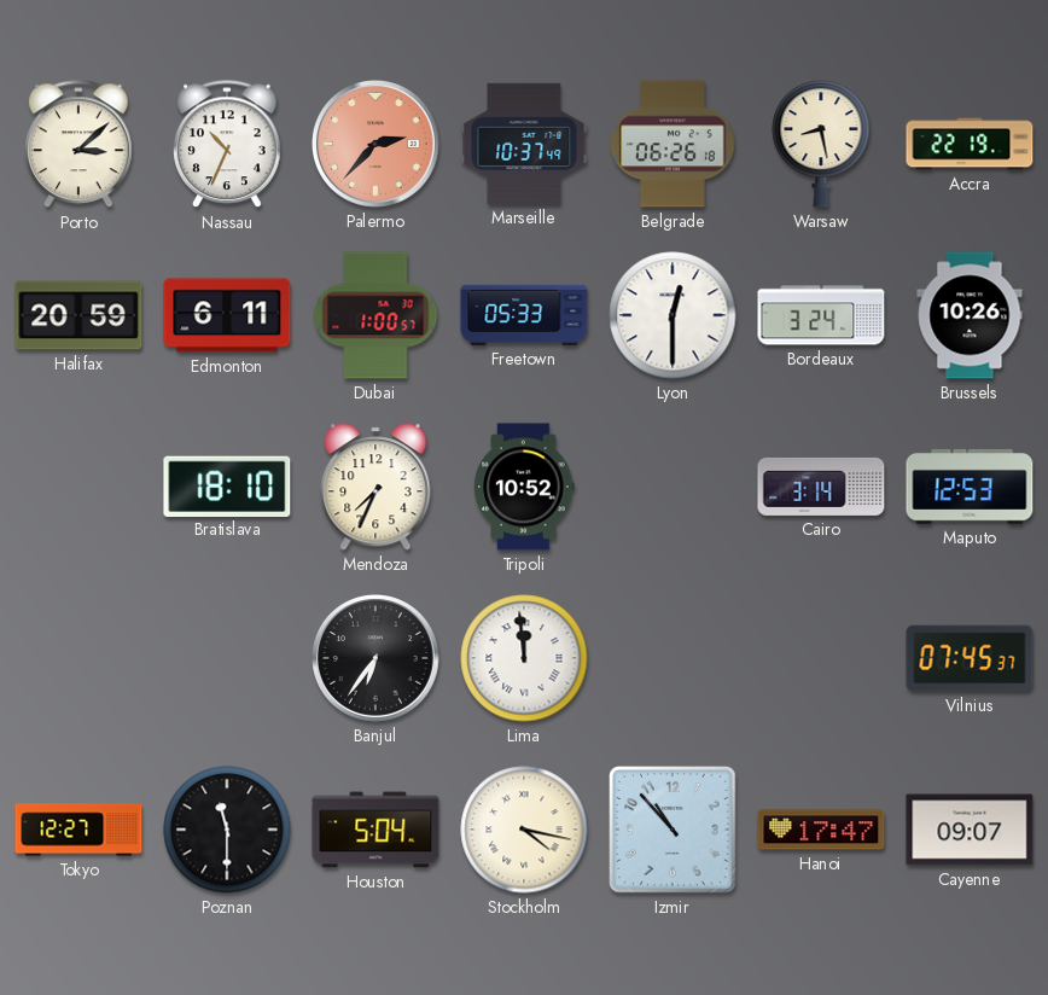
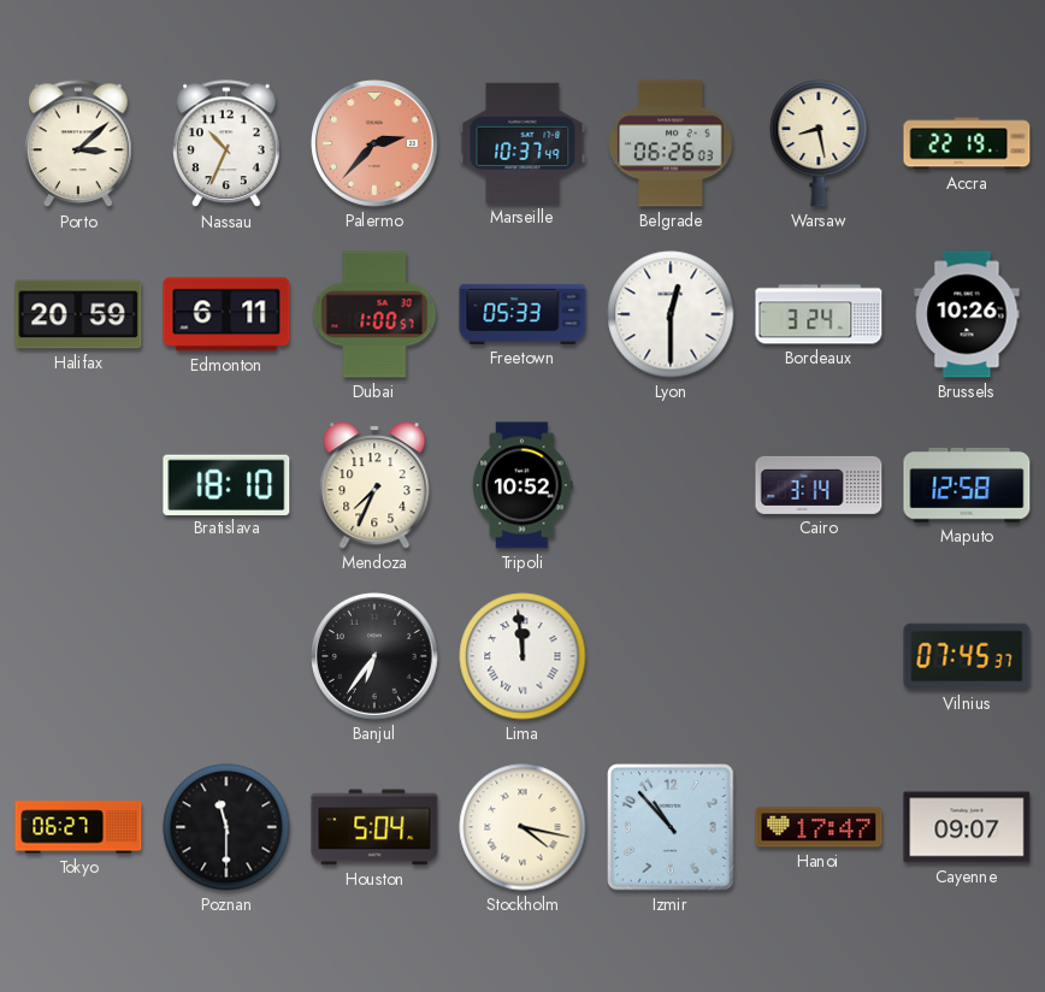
Belgrade: 06:26:18 -> 06:26:03
Maputo: 12:53 -> 12:58
Tokyo: 12:27 -> 06:27
